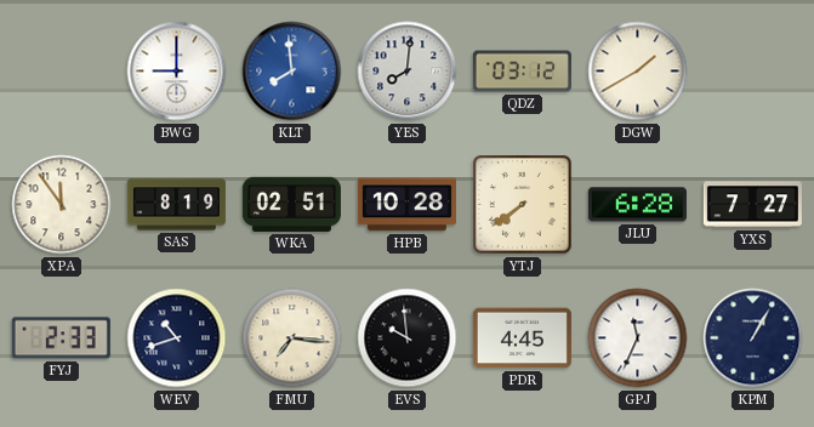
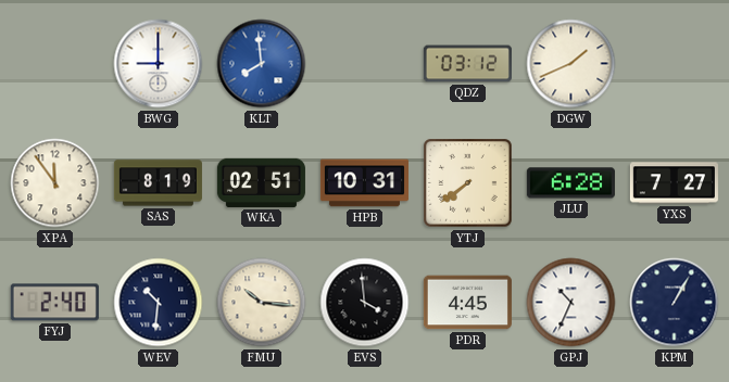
YES: 8:01 -> none
DGW: 1:40 -> 1:41
HPB: 10:28 -> 10:31
FYJ: 2:33 -> 2:40
WEV: 10:42 -> 10:31
FMU: 7:16 -> 10:16
EVS: 9:59 -> 3:59
GPJ: 11:34 -> 10:34
